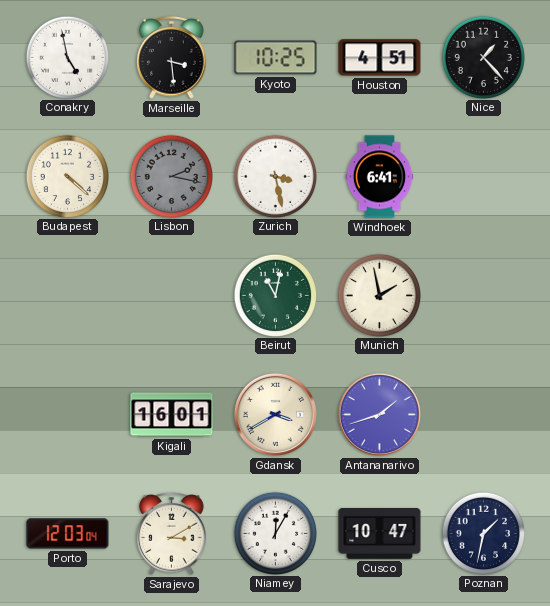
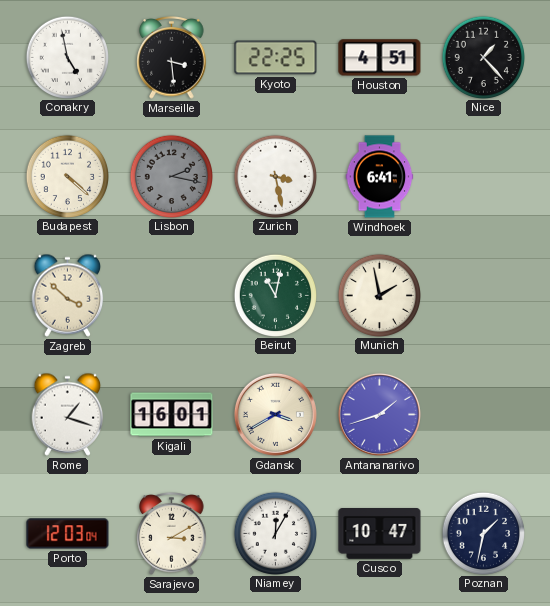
Kyoto: 10:25 -> 22:25
Zagreb: none -> 3:52
Rome: none -> 1:18
